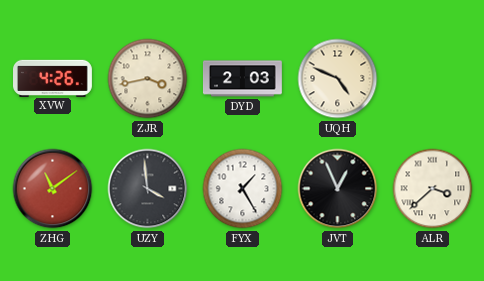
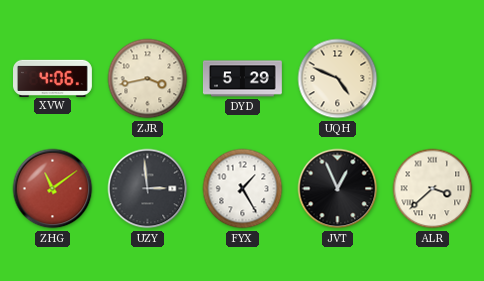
XVW: 4:26 -> 4:06
DYD: 2:03 -> 5:29
UZY: 3:59 -> 2:59
